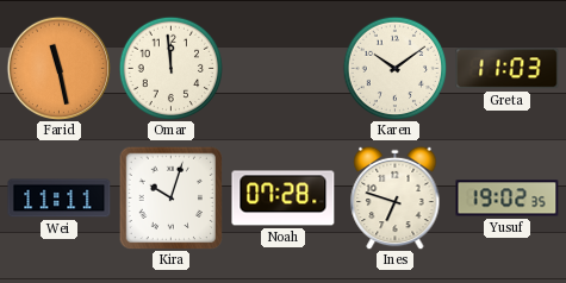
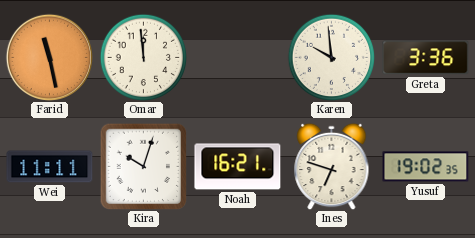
Karen: 10:09 -> 9:59
Greta: 11:03 -> 3:36
Noah: 07:28 -> 16:21
